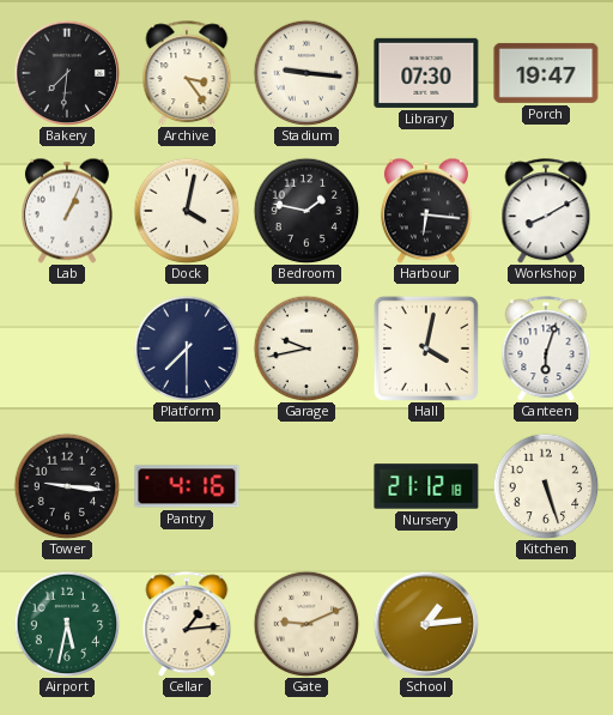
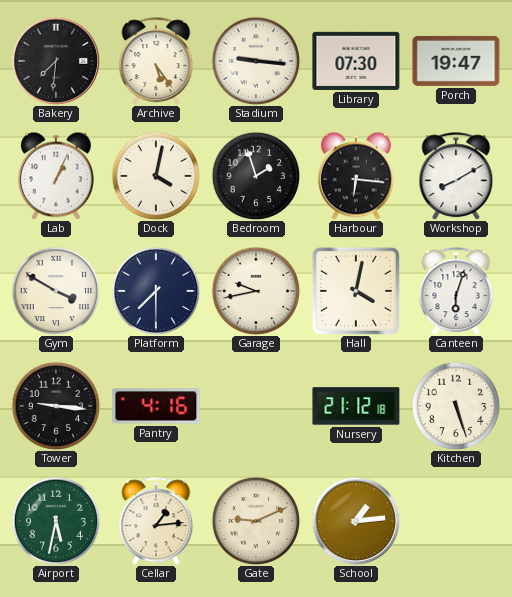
Archive: 3:24 -> 5:24
Bedroom: 1:47 -> 1:57
Gym: none -> 3:50
